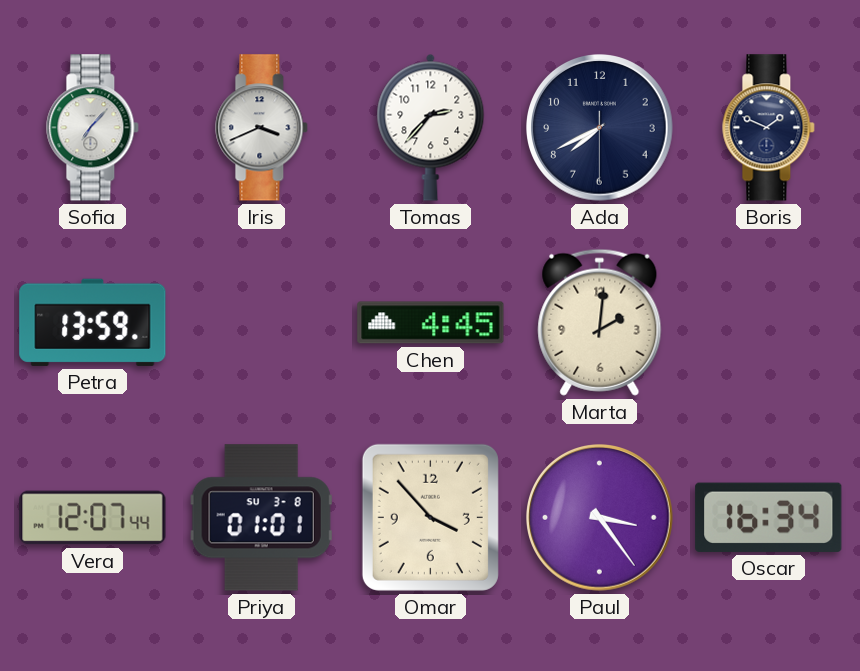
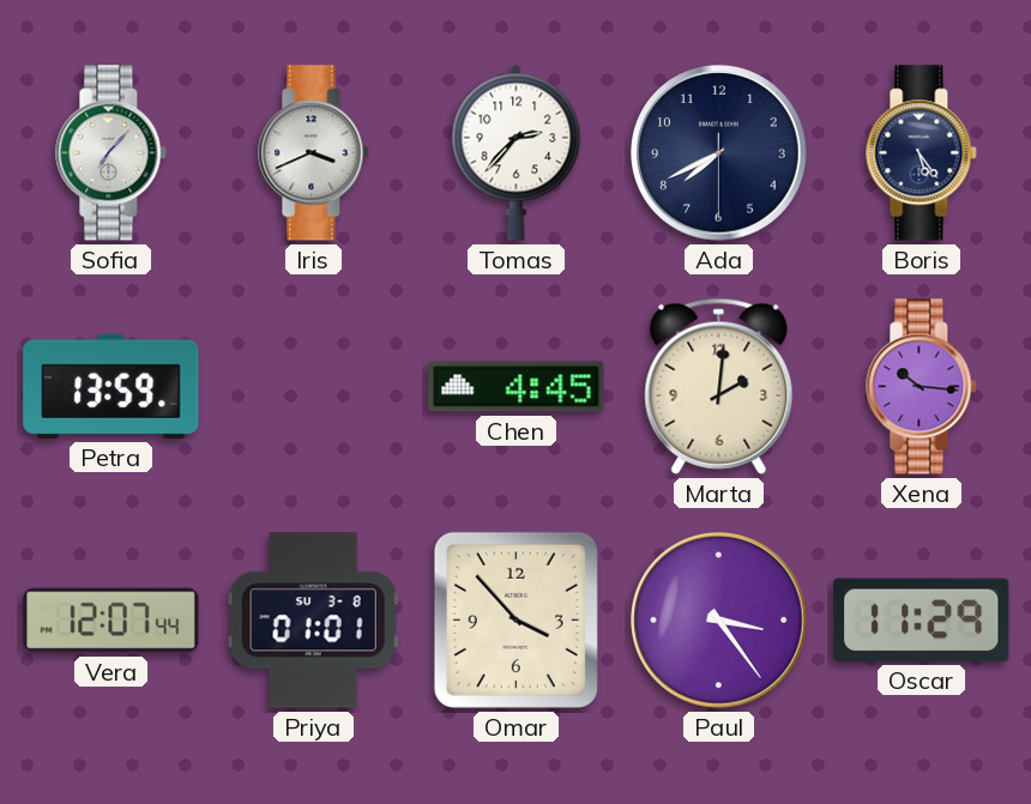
Boris: 1:49 -> 5:24
Xena: none -> 10:16
Oscar: 16:34 -> 11:29
